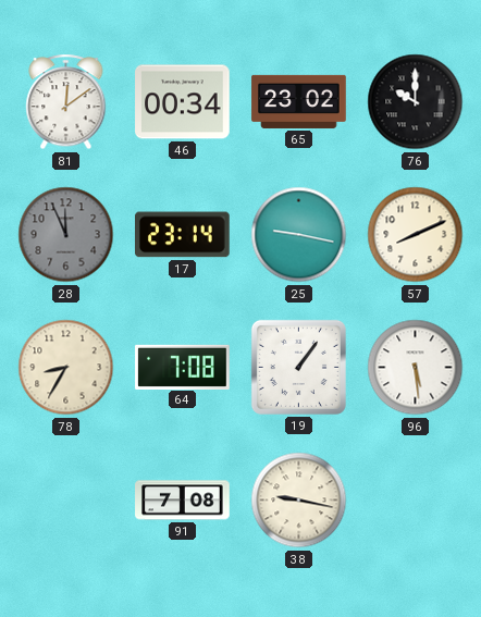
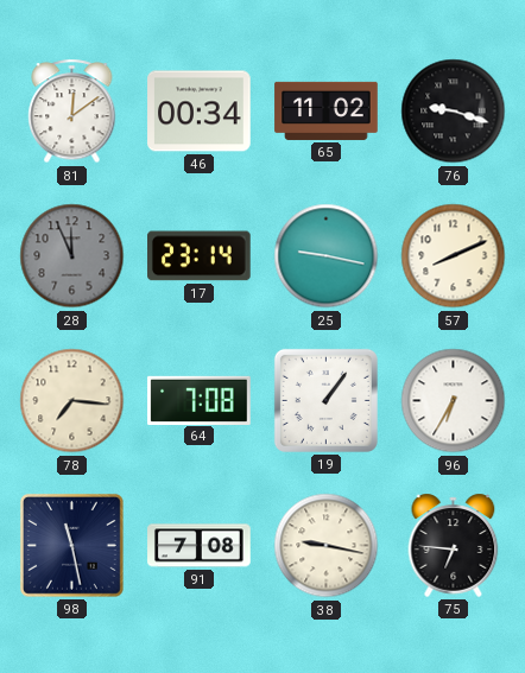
65: 23:02 -> 11:02
76: 10:00 -> 9:18
78: 8:35 -> 7:16
96: 5:29 -> 6:35
98: none -> 11:28
75: none -> 6:46
